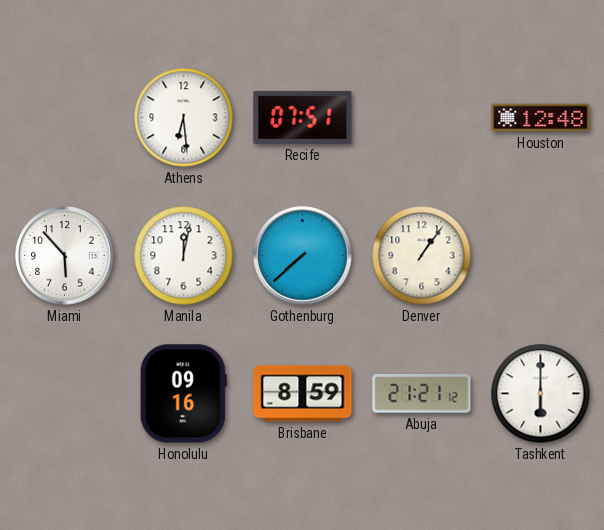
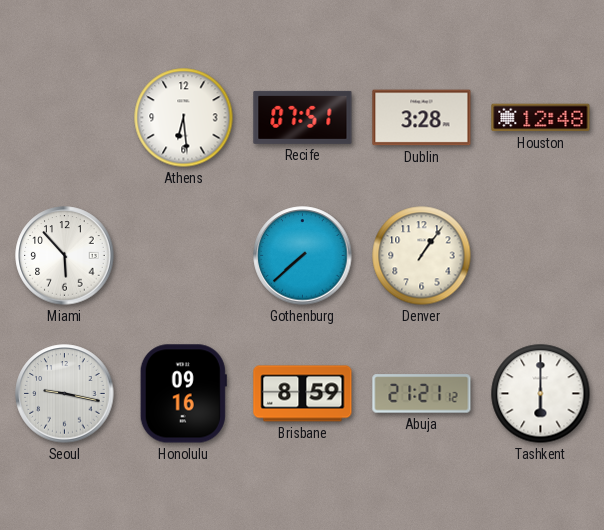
Dublin: none -> 3:28
Manila: 12:02 -> none
Seoul: none -> 9:17
